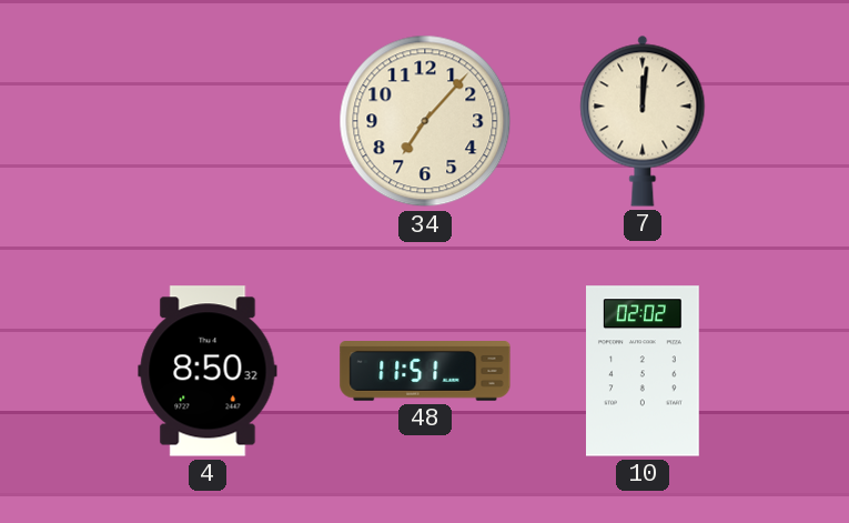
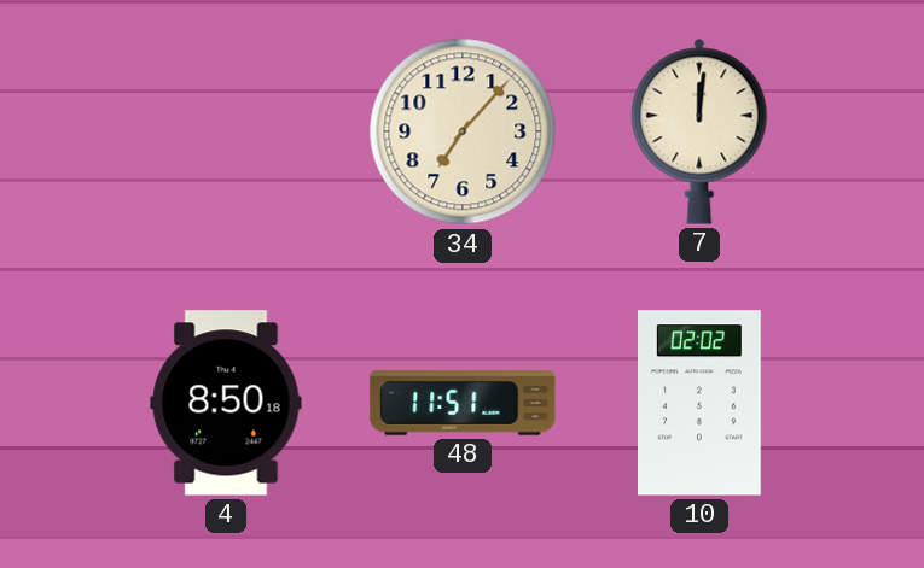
4: 8:50:32 -> 8:50:18
